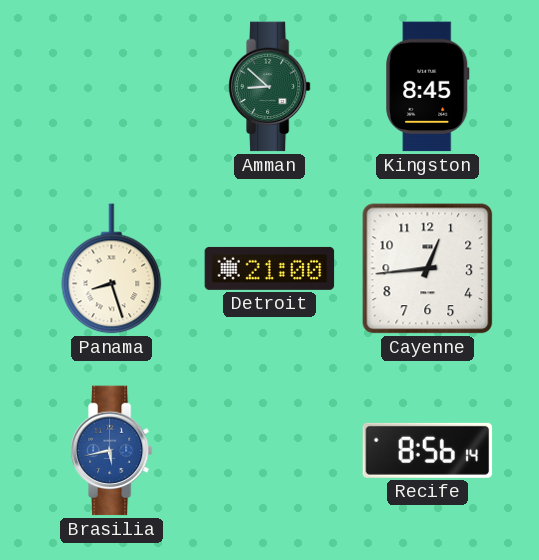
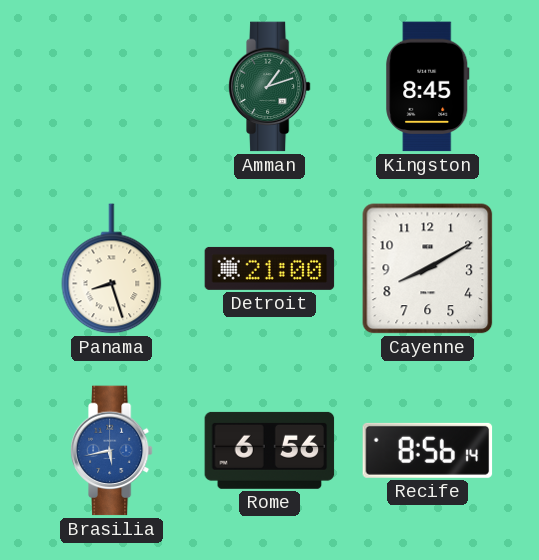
Amman: 8:52 -> 1:12
Cayenne: 12:44 -> 8:10
Rome: none -> 6:56
